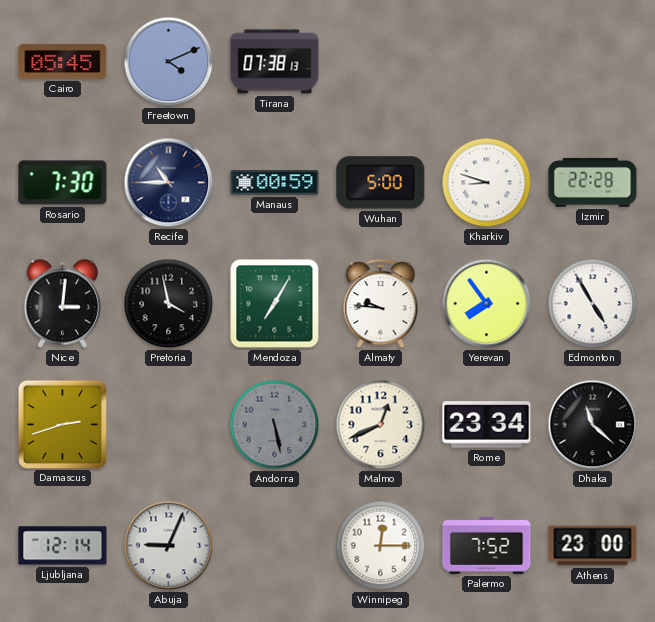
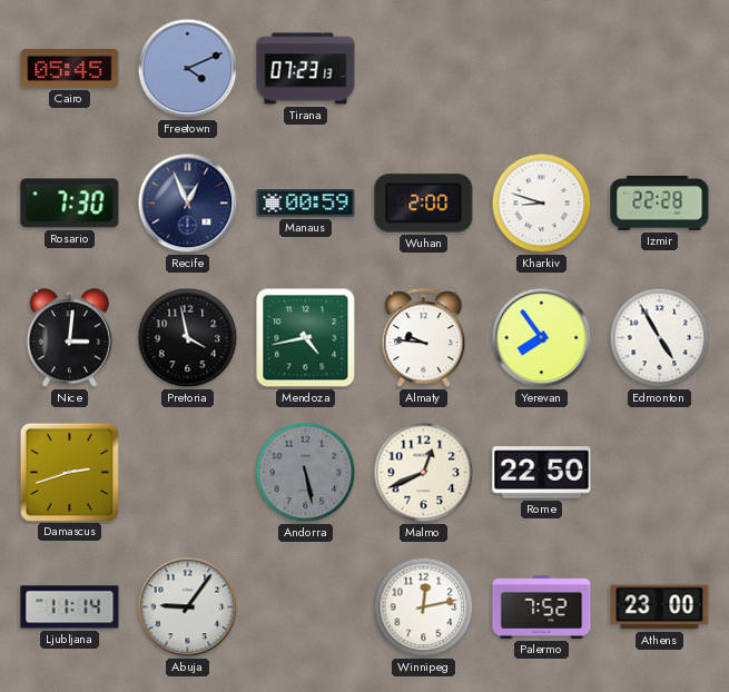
Tirana: 07:38 -> 07:23
Recife: 10:45 -> 12:56
Wuhan: 5:00 -> 2:00
Mendoza: 7:05 -> 4:43
Rome: 23:34 -> 22:50
Dhaka: 11:22 -> none
Ljubljana: 12:14 -> 11:14
Abuja: 9:04 -> 9:06
Winnipeg: 12:15 -> 12:13
